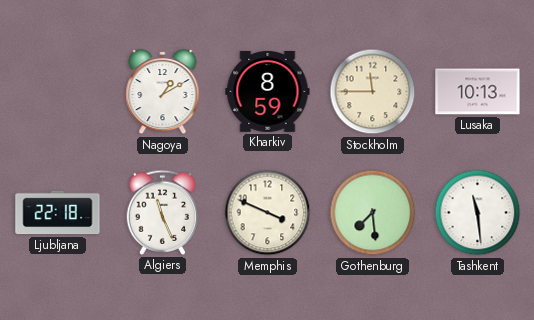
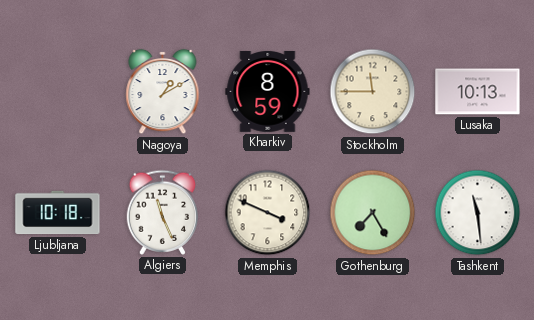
Ljubljana: 22:18 -> 10:18
Gothenburg: 7:29 -> 7:25
